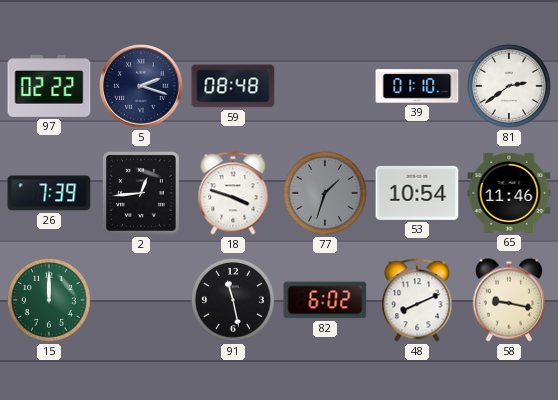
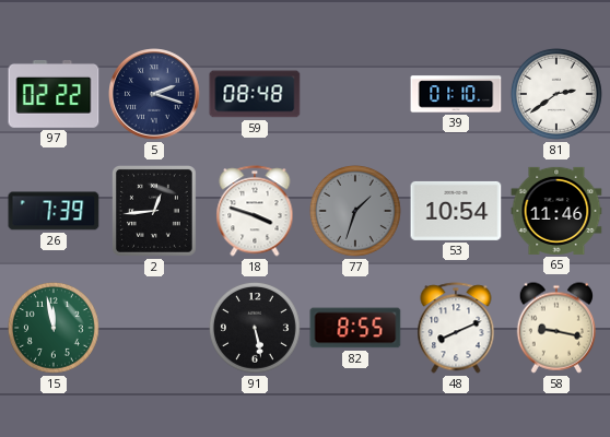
15: 12:00 -> 11:58
91: 11:28 -> 5:28
82: 6:02 -> 8:55
